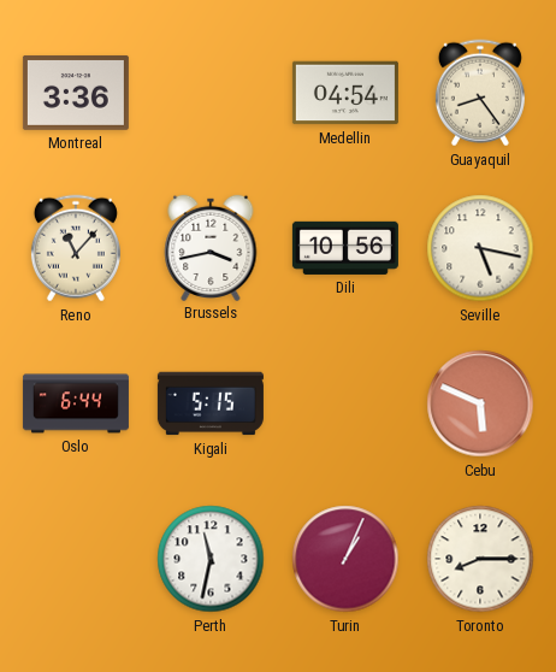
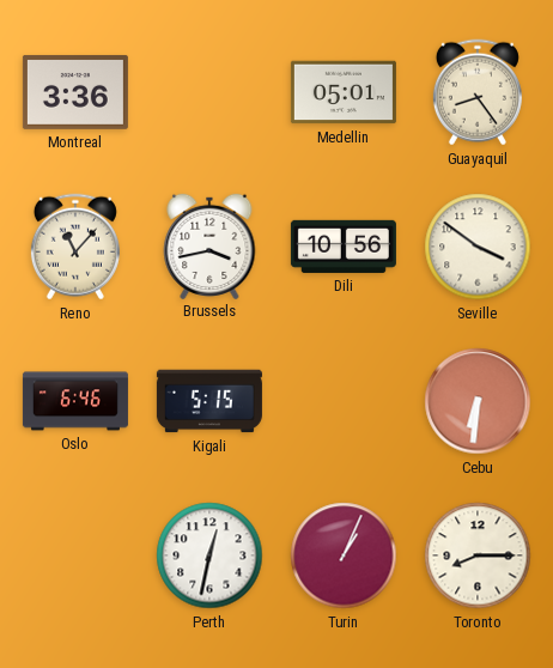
Medellin: 04:54 -> 05:01
Seville: 5:17 -> 3:51
Oslo: 6:44 -> 6:46
Cebu: 5:49 -> 6:31
Perth: 11:32 -> 12:32
